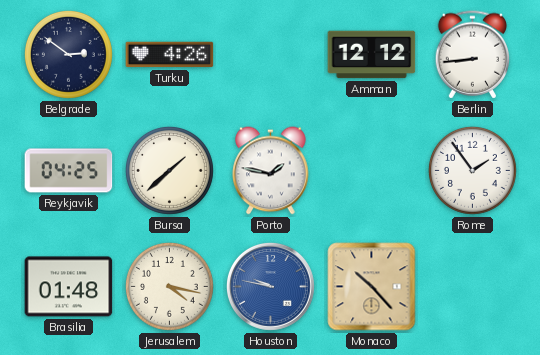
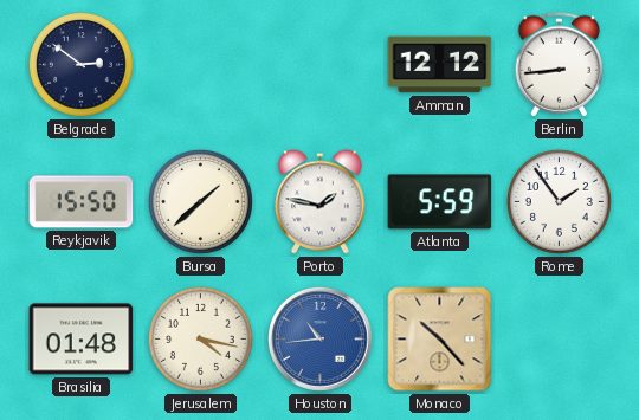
Turku: 4:26 -> none
Reykjavik: 04:25 -> 15:50
Atlanta: none -> 5:59
Houston: 9:47 -> 10:44
